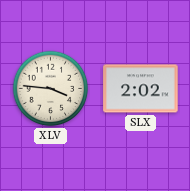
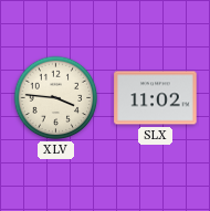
SLX: 2:02 -> 11:02
